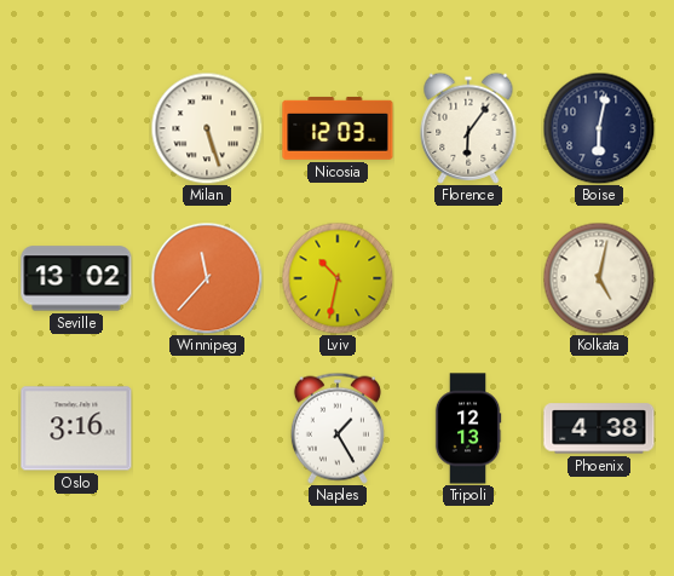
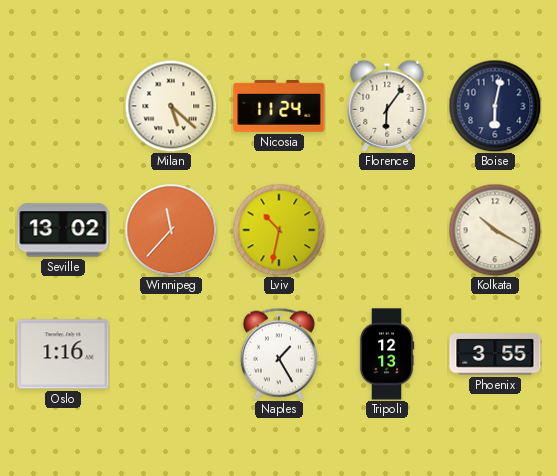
Milan: 5:27 -> 5:22
Nicosia: 12:03 -> 11:24
Kolkata: 5:02 -> 10:20
Oslo: 3:16 -> 1:16
Phoenix: 4:38 -> 3:55
